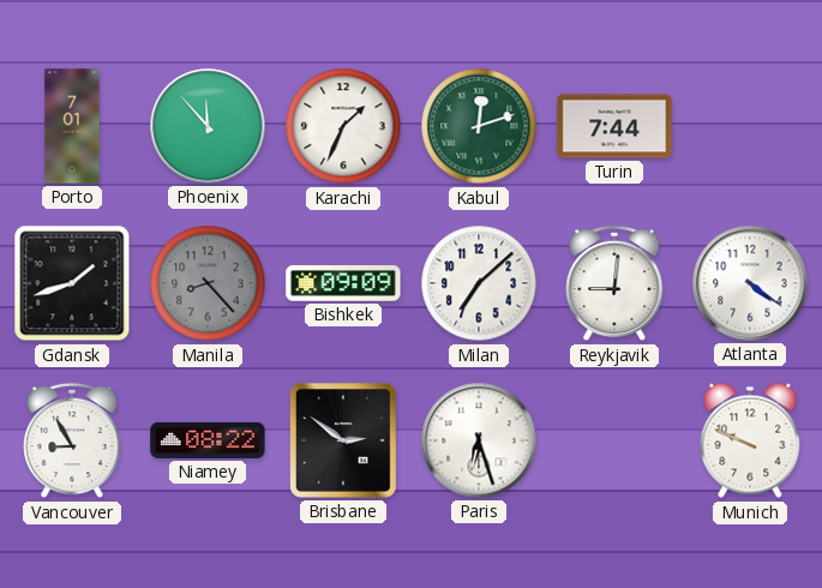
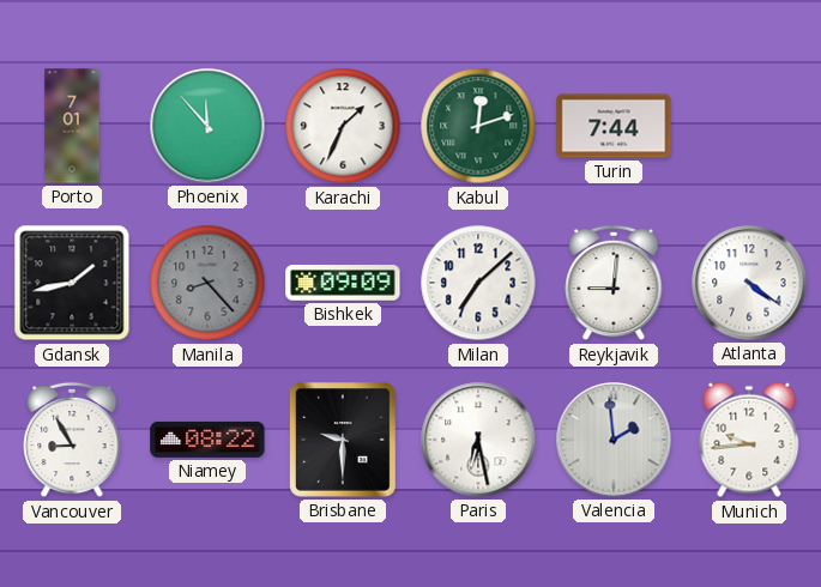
Gdansk: 1:42 -> 1:43
Brisbane: 2:51 -> 9:30
Paris: 6:27 -> 6:28
Valencia: none -> 1:59
Munich: 9:49 -> 9:44
